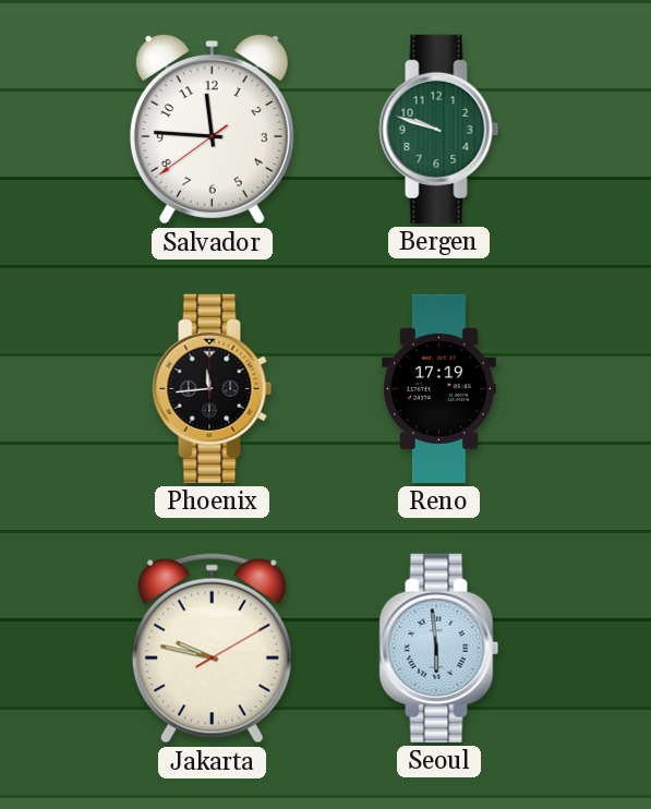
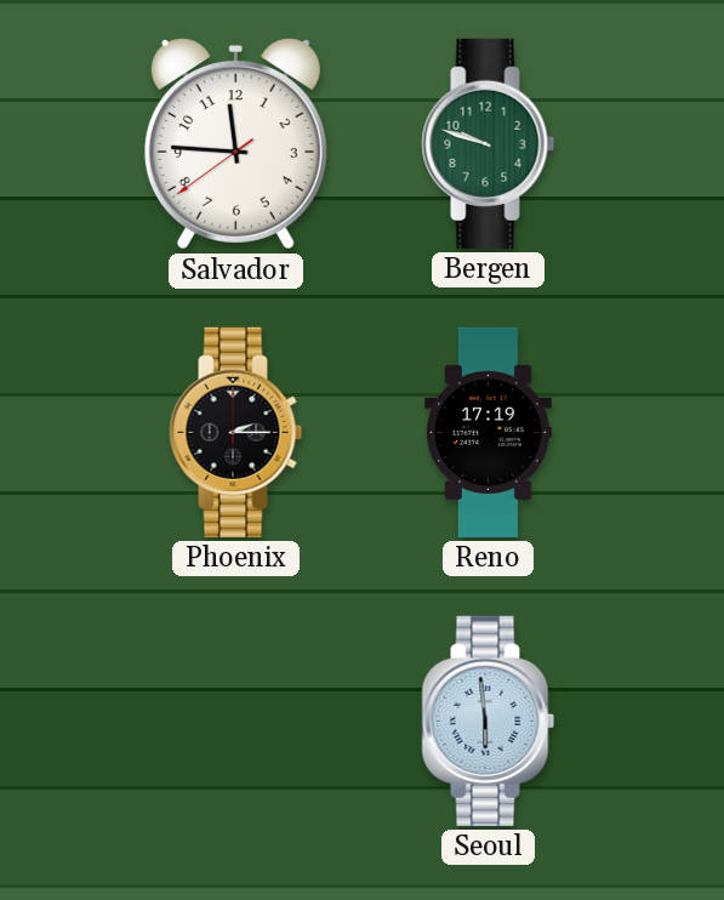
Phoenix: 11:44 -> 2:15
Jakarta: 9:47 -> none
